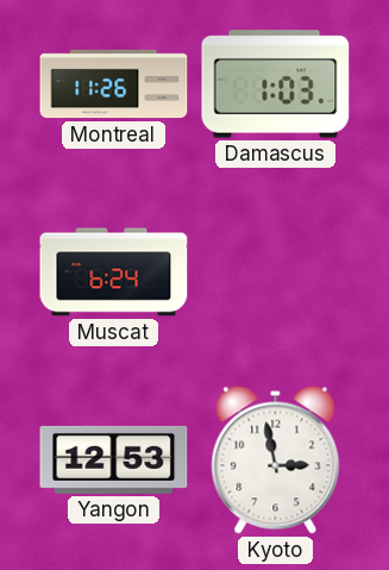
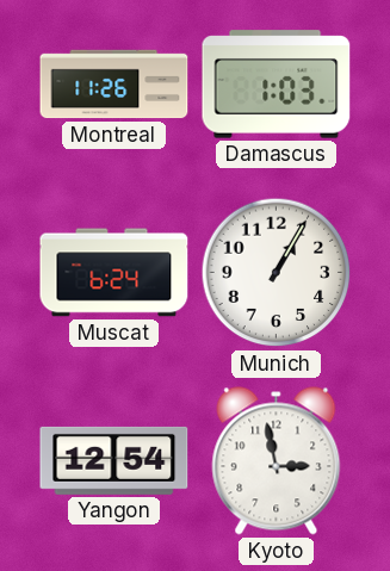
Munich: none -> 1:05
Yangon: 12:53 -> 12:54
